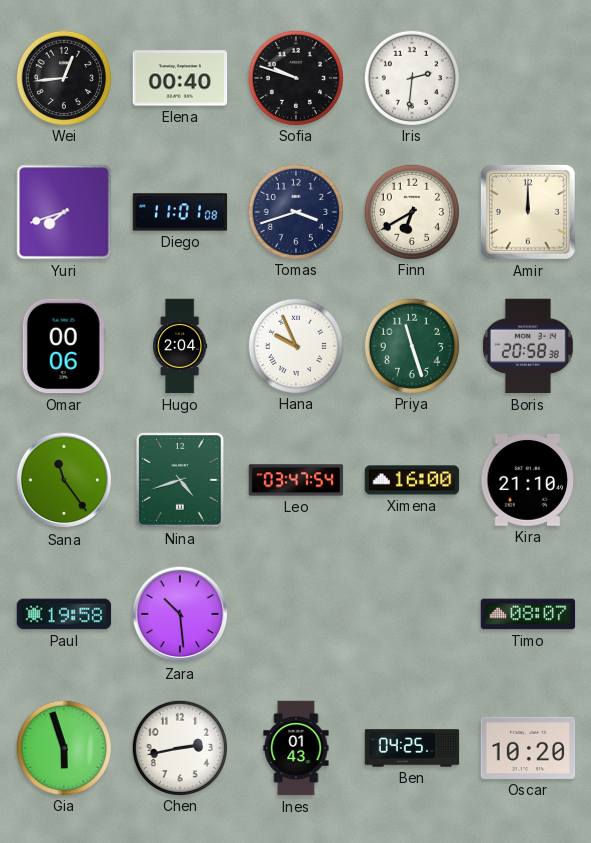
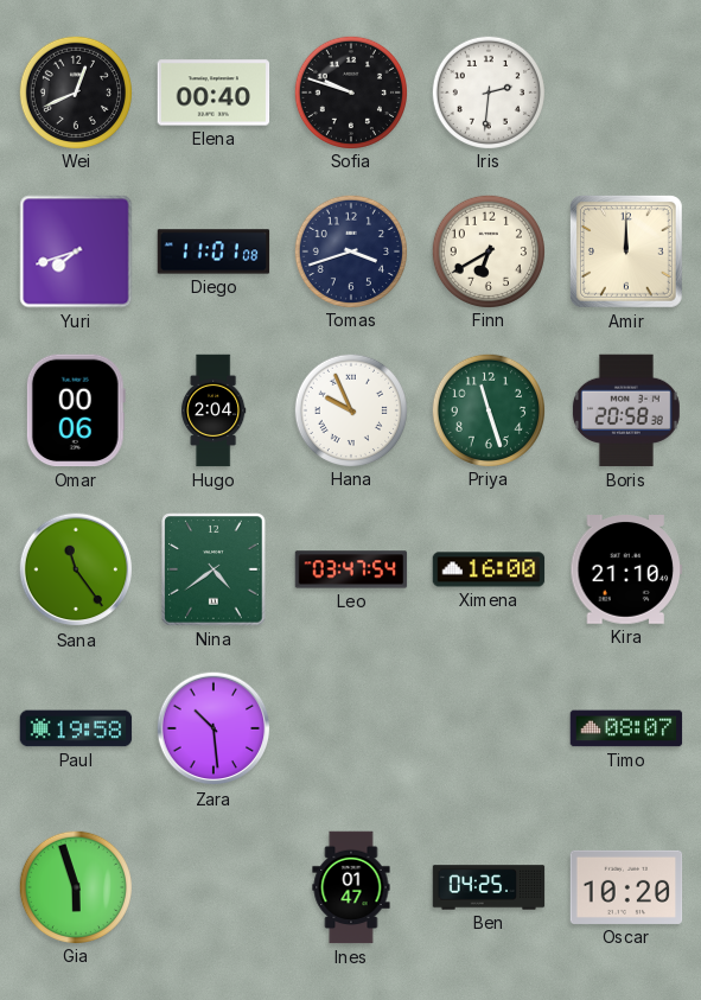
Wei: 12:44 -> 12:41
Nina: 4:42 -> 4:39
Chen: 2:43 -> none
Ines: 01:43 -> 01:47
